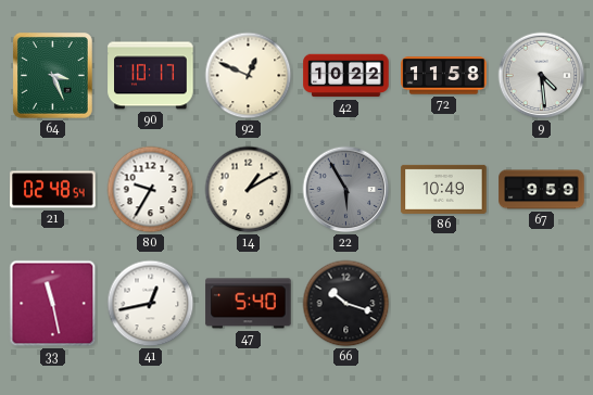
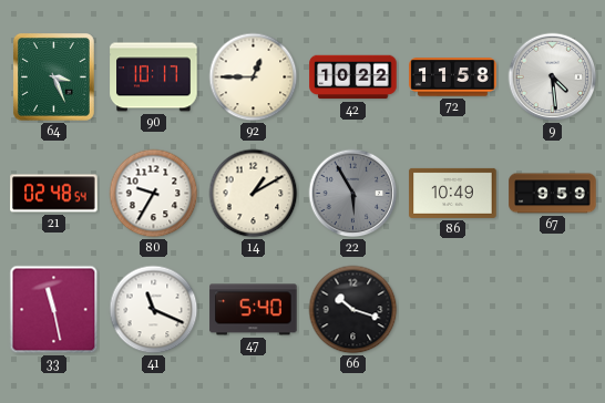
92: 12:49 -> 12:45
41: 12:43 -> 11:19
